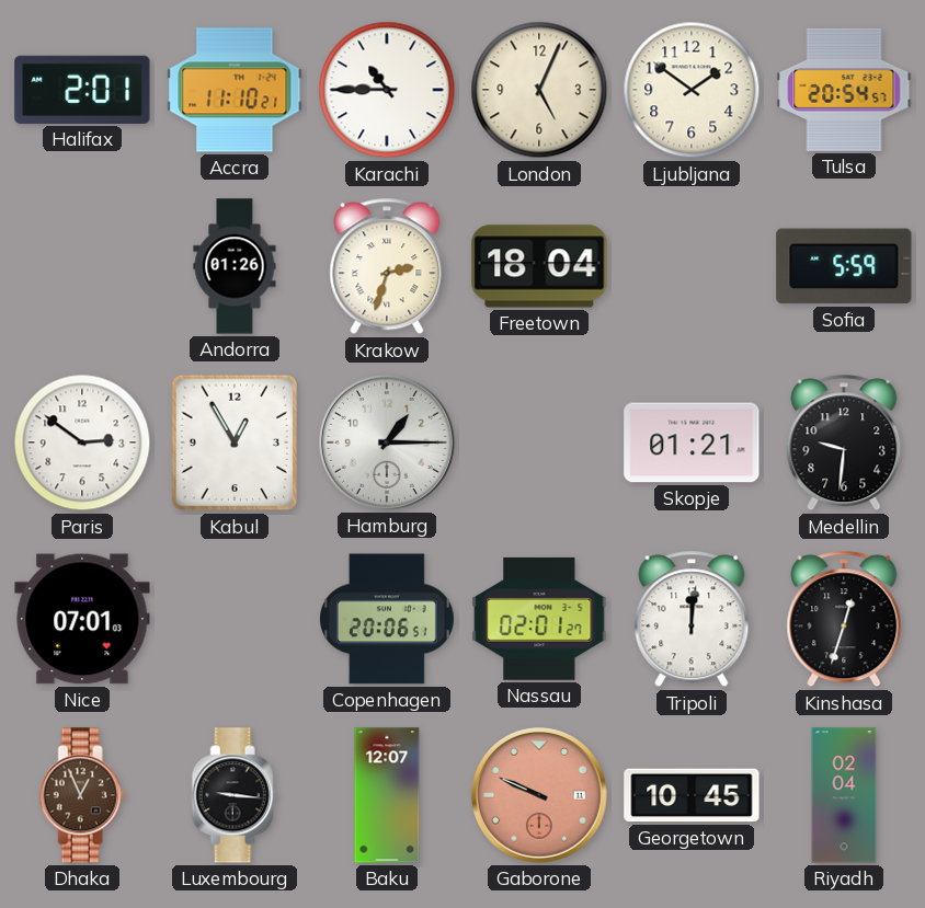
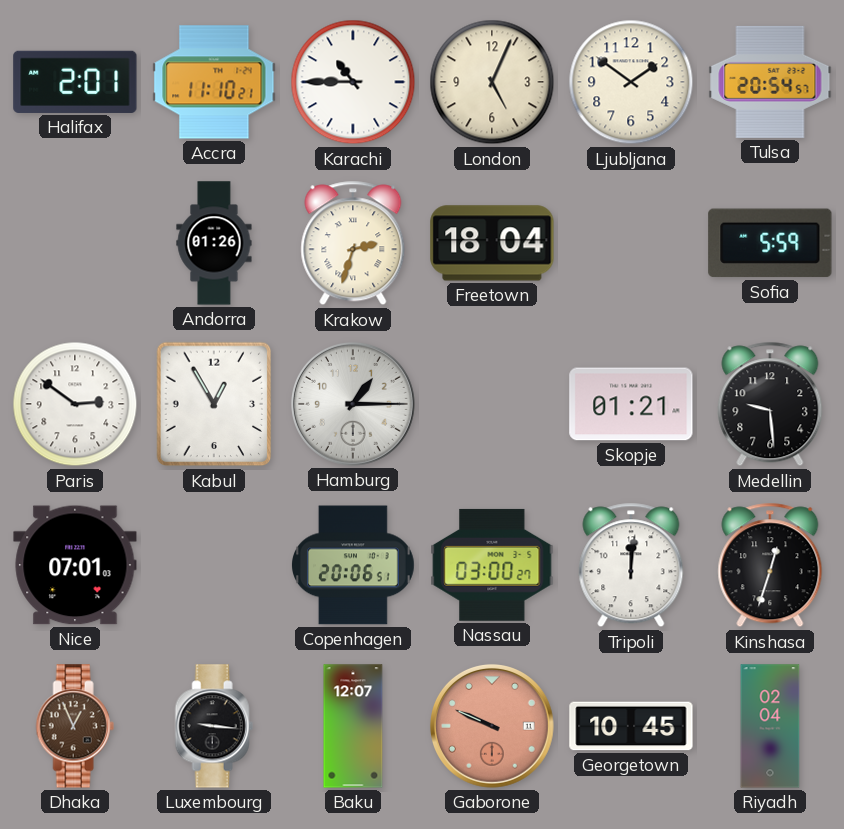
Medellin: 9:31 -> 9:29
Nassau: 02:01 -> 03:00
